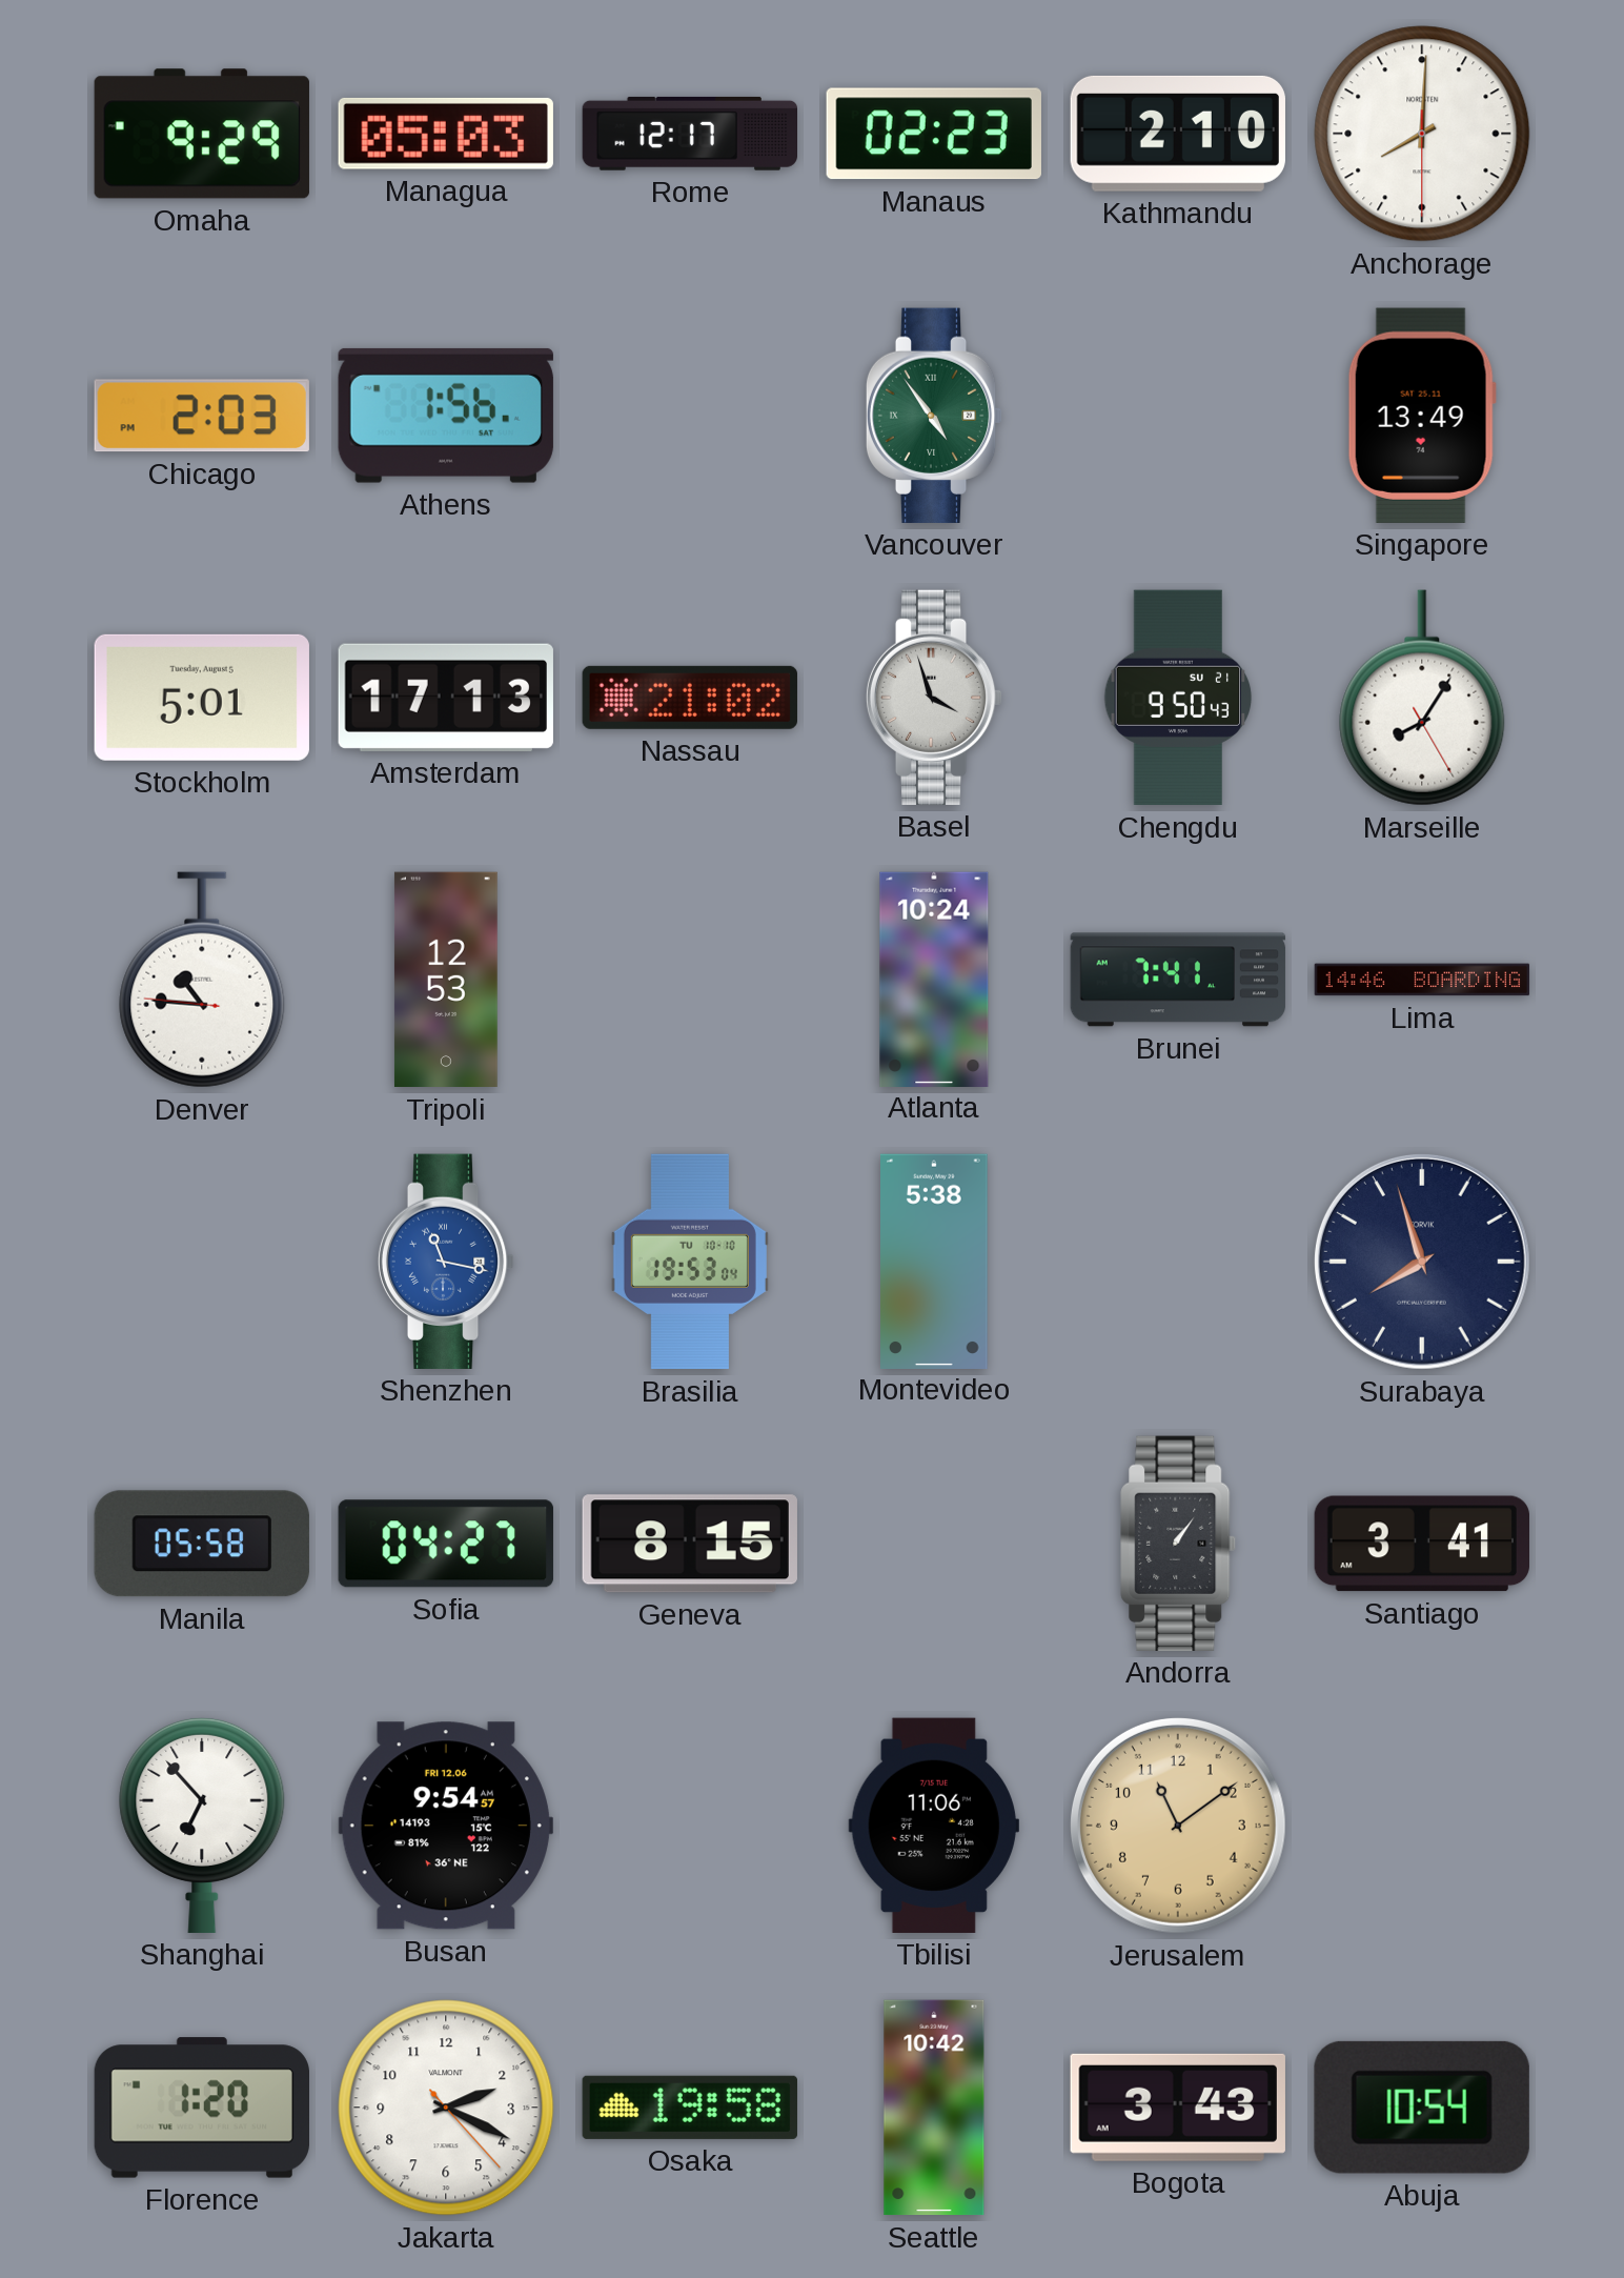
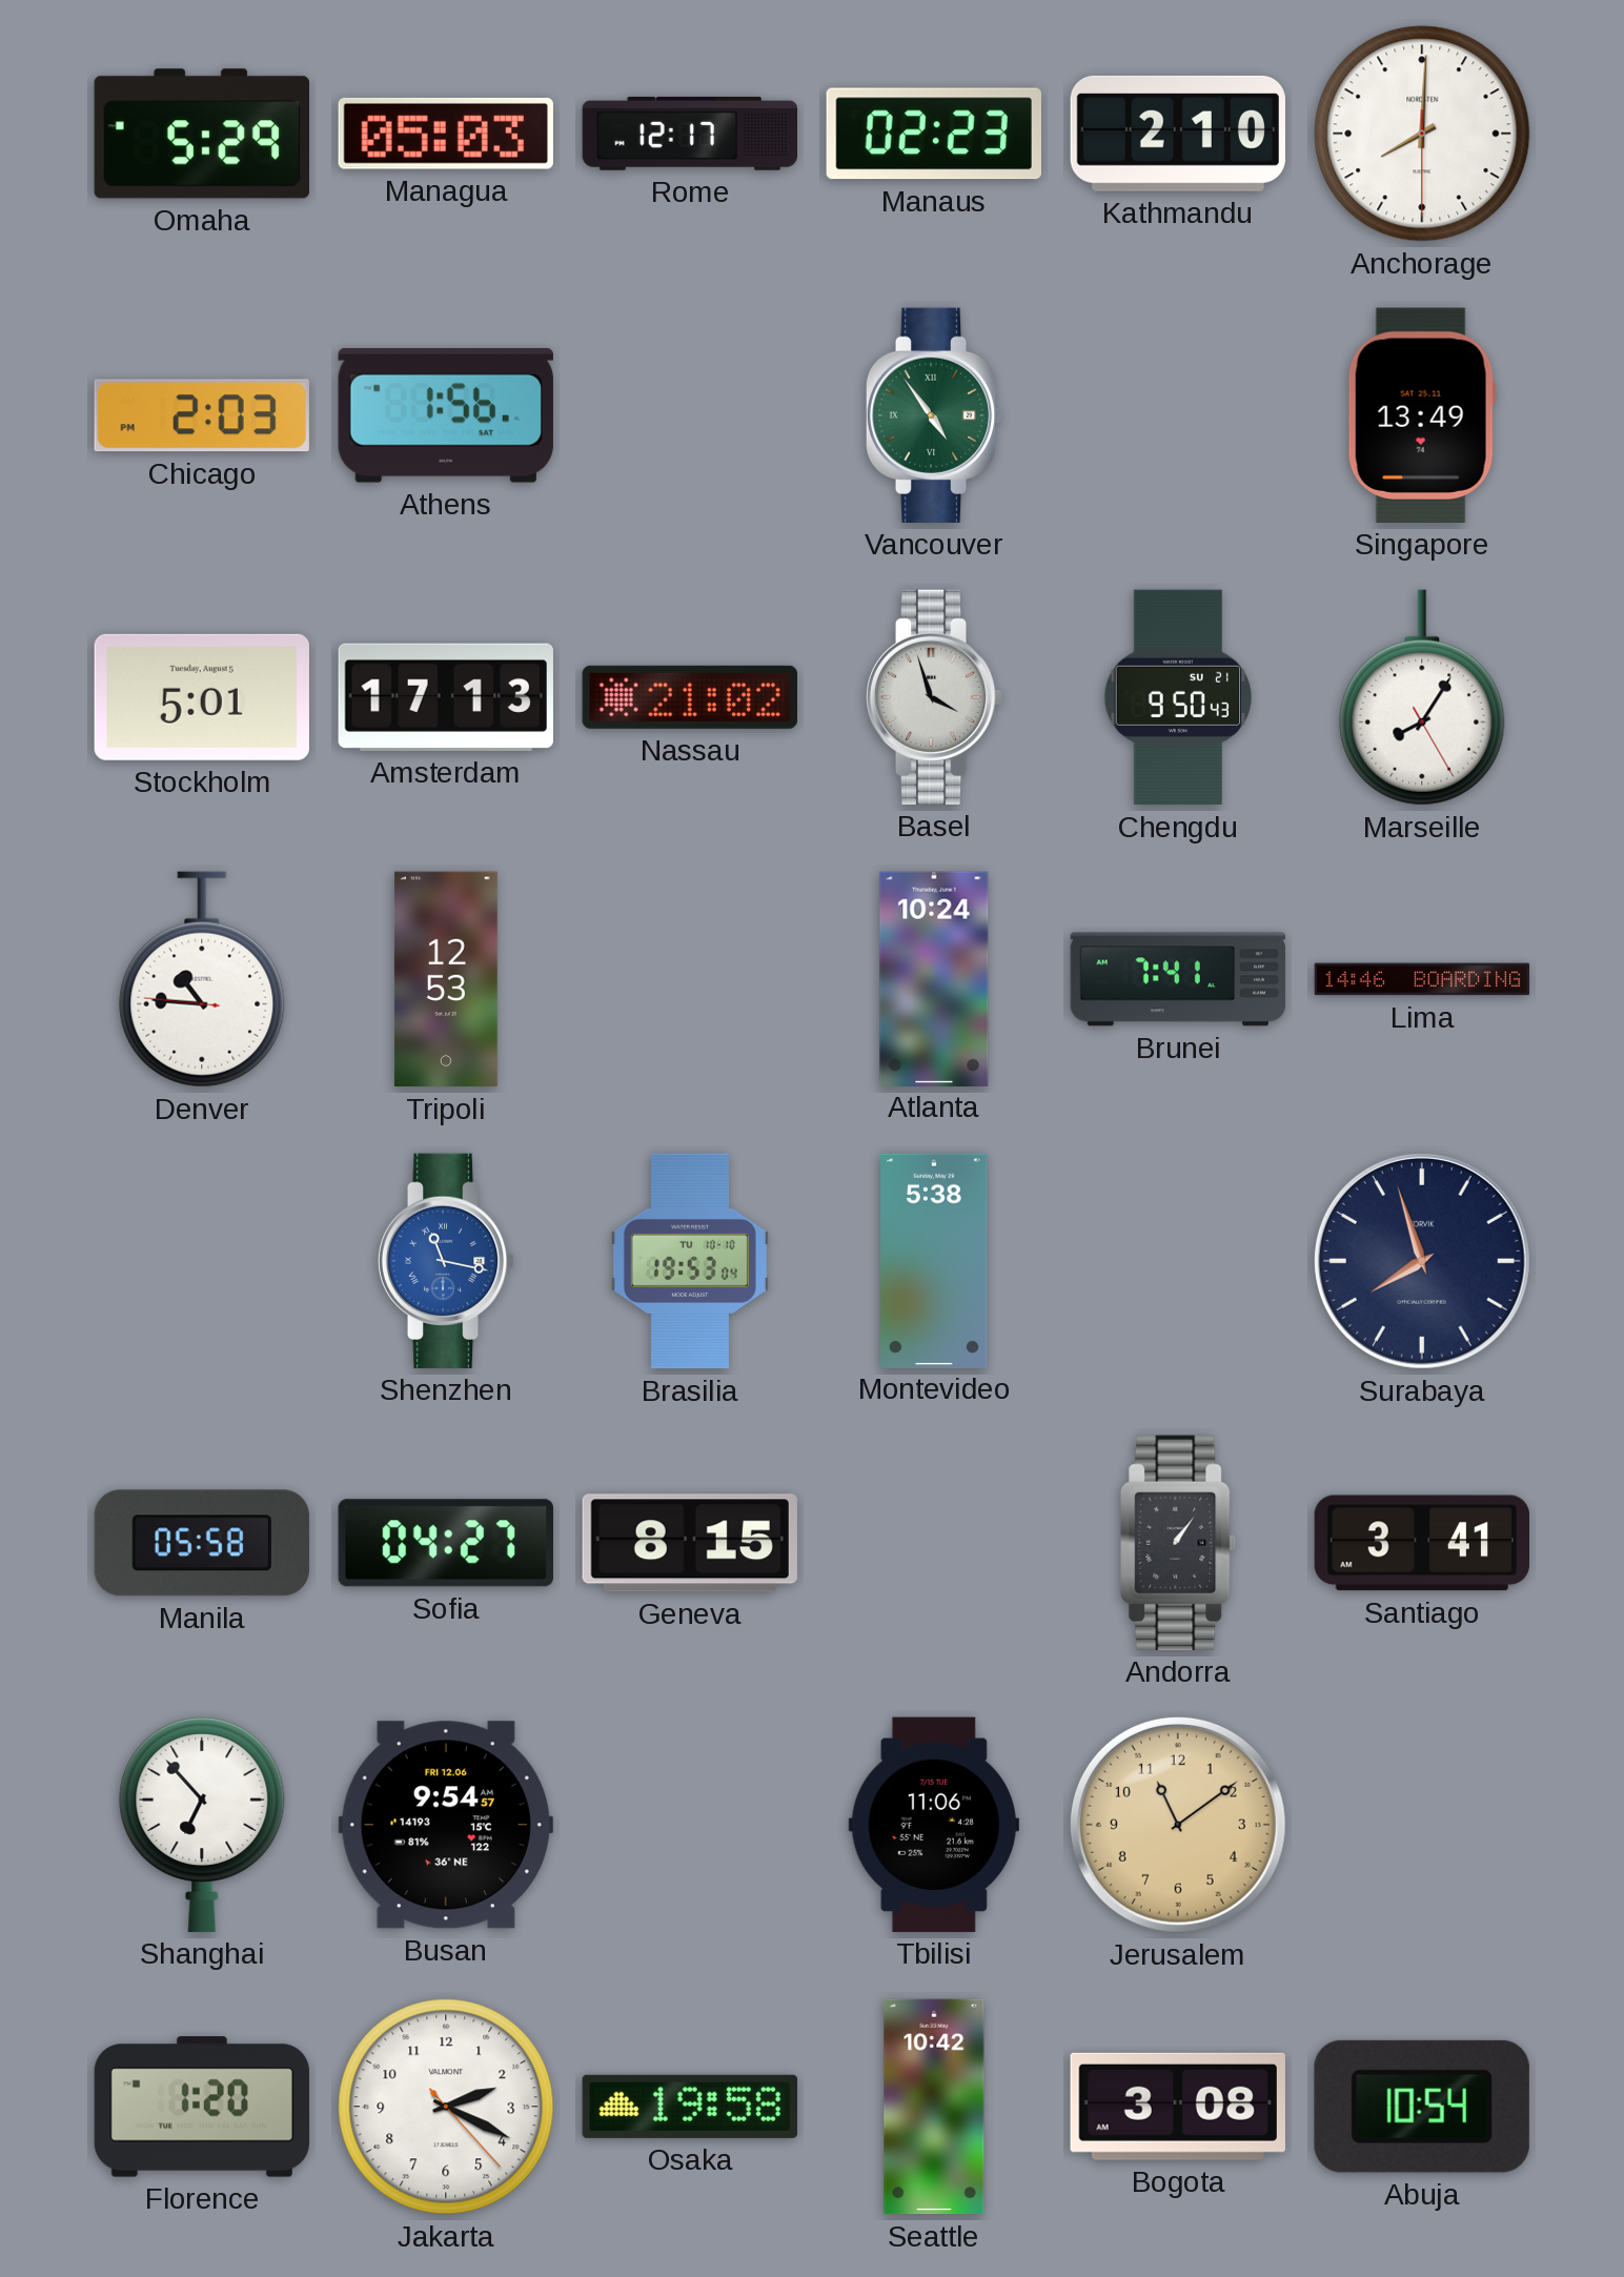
Omaha: 9:29 -> 5:29
Bogota: 3:43 -> 3:08
